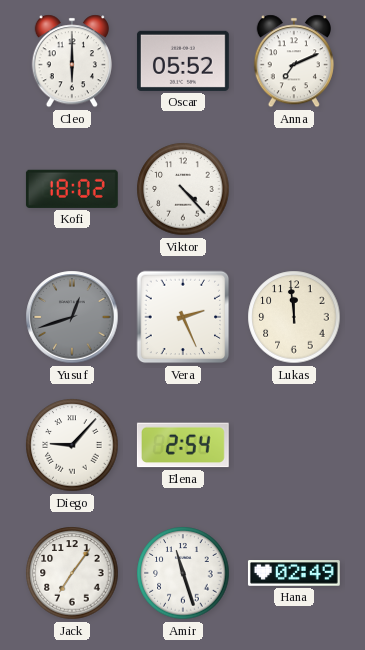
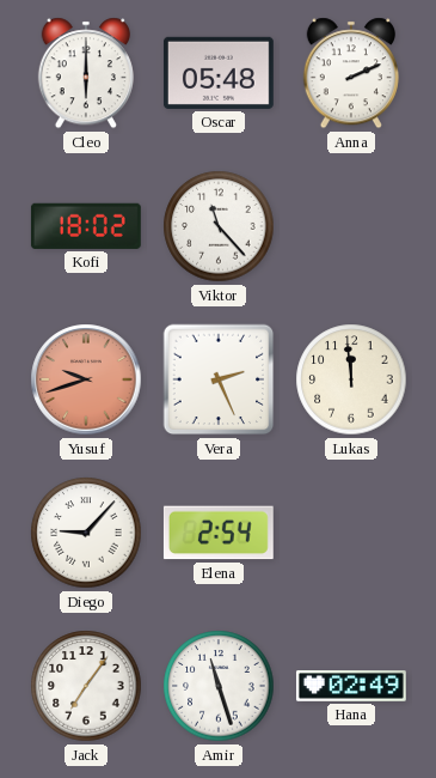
Oscar: 05:52 -> 05:48
Anna: 7:11 -> 2:11
Viktor: 4:23 -> 11:23
Yusuf: 12:42 -> 9:42
Yusuf dial: grey -> salmon
